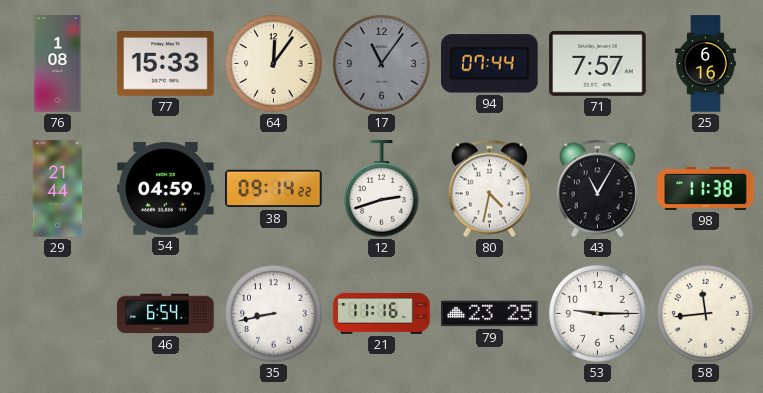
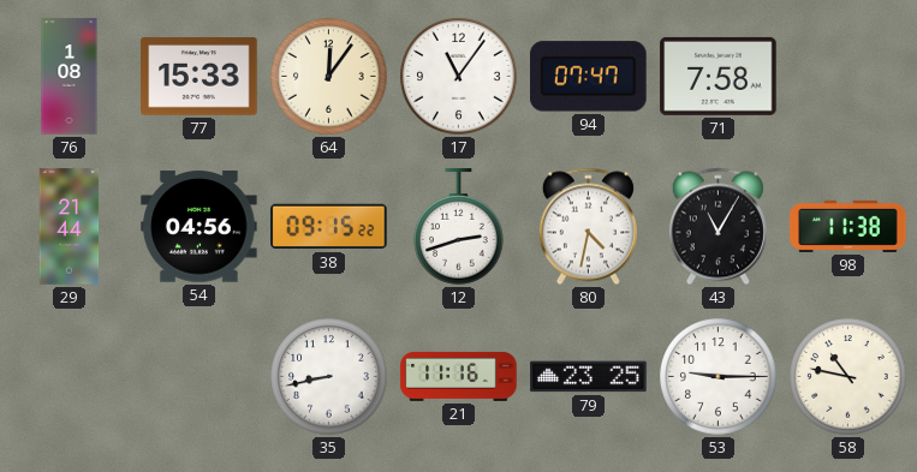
17 dial: grey -> white
94: 07:44 -> 07:47
71: 7:57 -> 7:58
25: 6:16 -> none
54: 04:59 -> 04:56
38: 09:14 -> 09:15
46: 6:54 -> none
58: 11:44 -> 10:47
